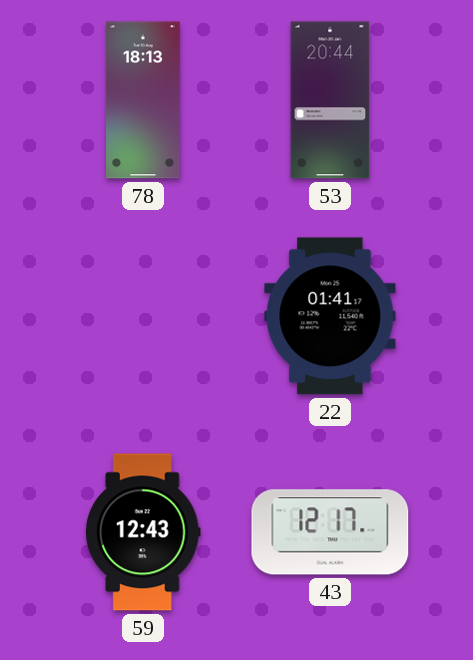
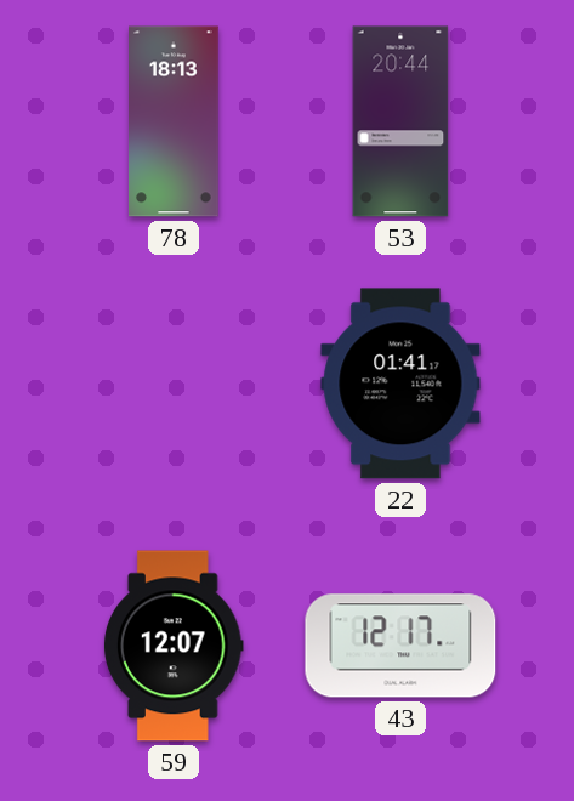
59: 12:43 -> 12:07
